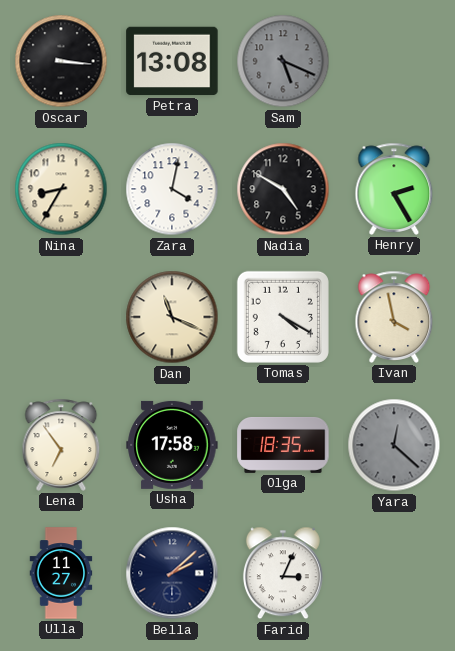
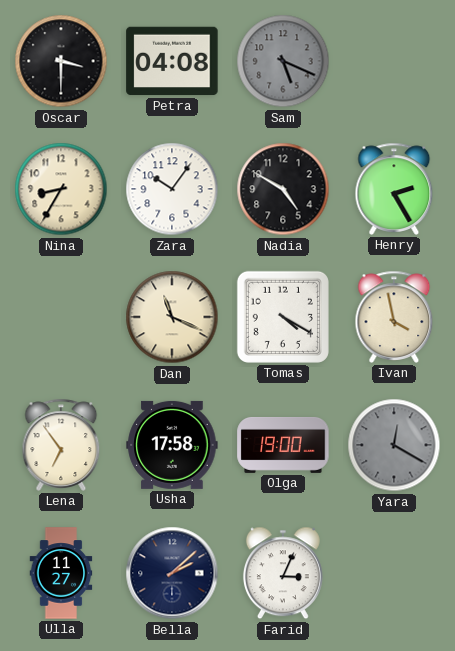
Oscar: 3:16 -> 3:30
Petra: 13:08 -> 04:08
Zara: 4:02 -> 10:06
Olga: 18:35 -> 19:00
Yara: 12:22 -> 12:20
